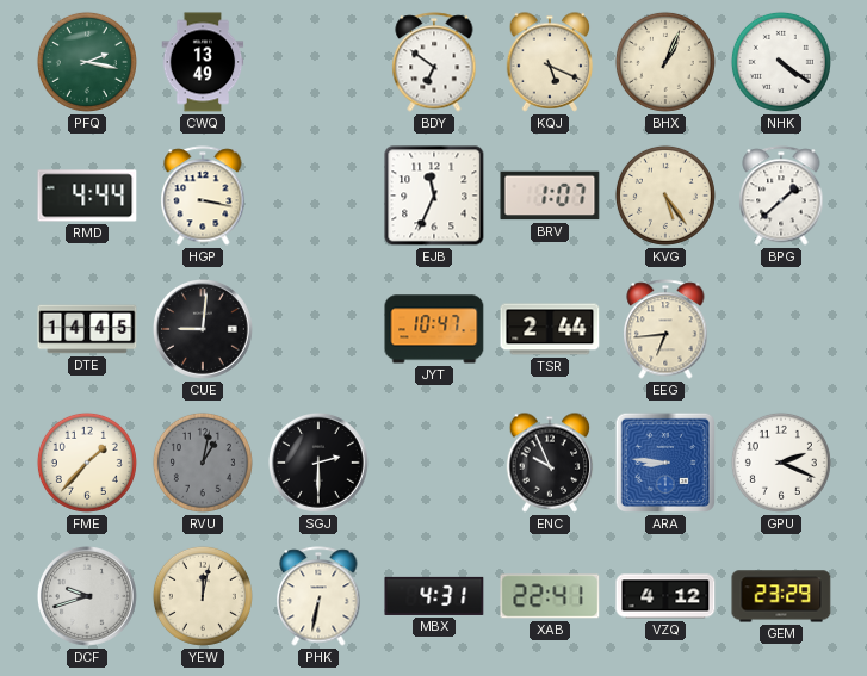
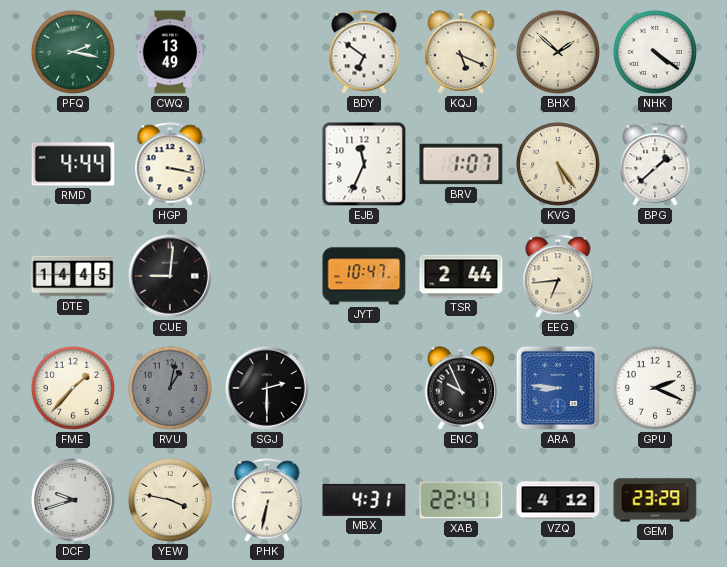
BHX: 1:04 -> 1:52
YEW: 12:02 -> 3:47
